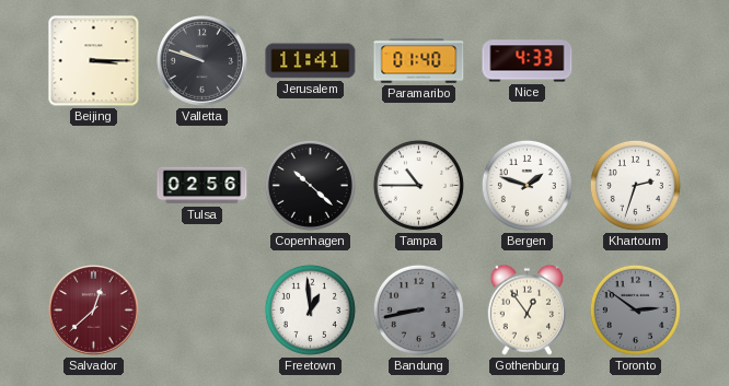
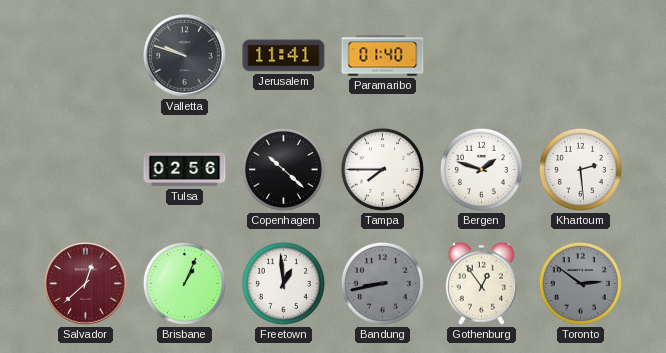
Beijing: 3:15 -> none
Nice: 4:33 -> none
Tampa: 10:45 -> 7:45
Khartoum: 2:33 -> 2:29
Brisbane: none -> 1:04
